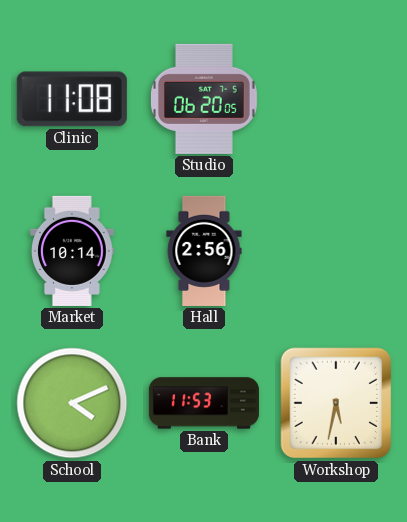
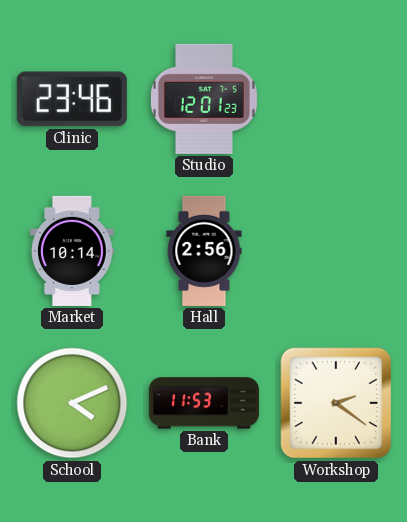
Clinic: 11:08 -> 23:46
Studio: 06:20 -> 12:01
Workshop: 5:32 -> 2:21
